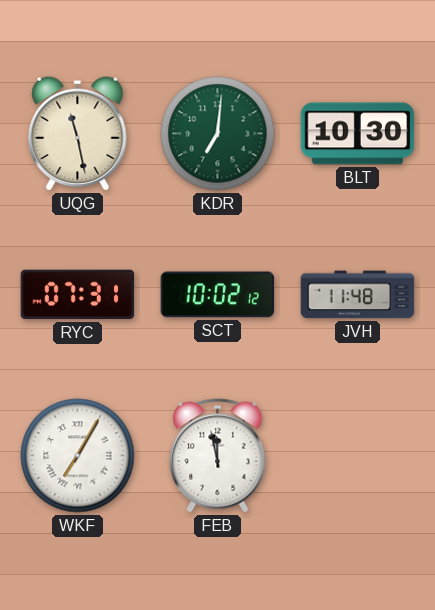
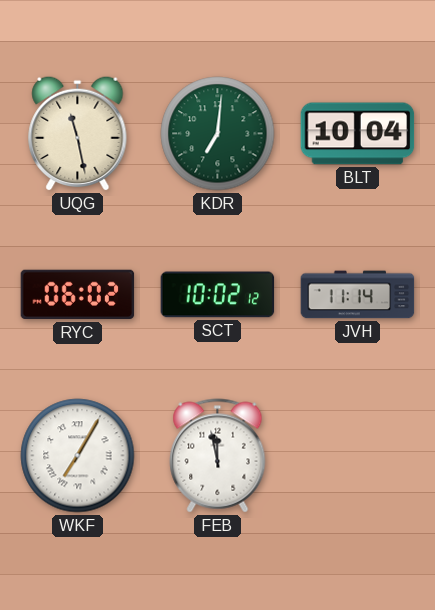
BLT: 10:30 -> 10:04
RYC: 07:31 -> 06:02
JVH: 11:48 -> 11:14
